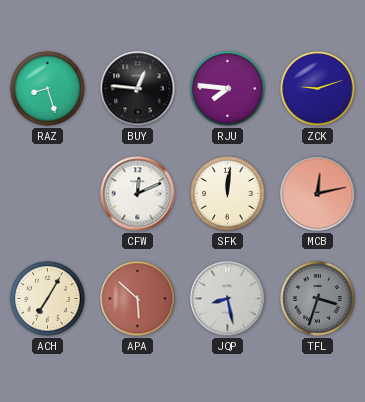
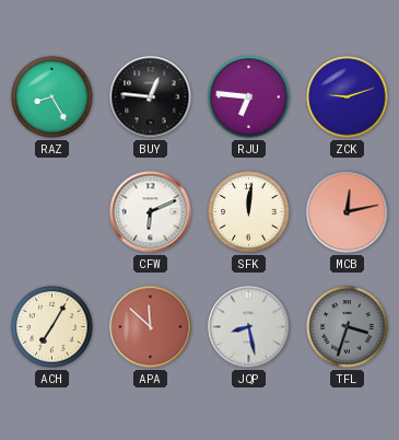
RAZ: 8:27 -> 8:25
RJU: 7:46 -> 6:46
CFW: 12:11 -> 6:11
APA: 5:52 -> 11:52
